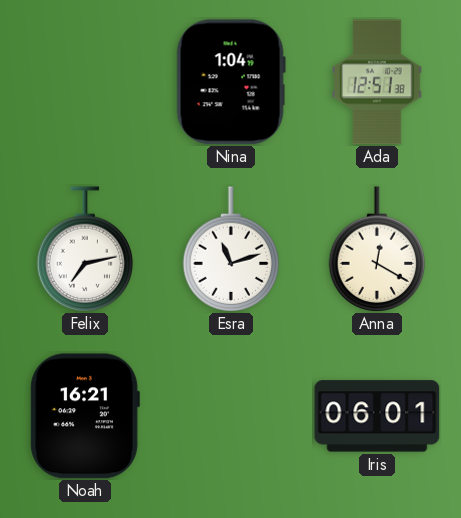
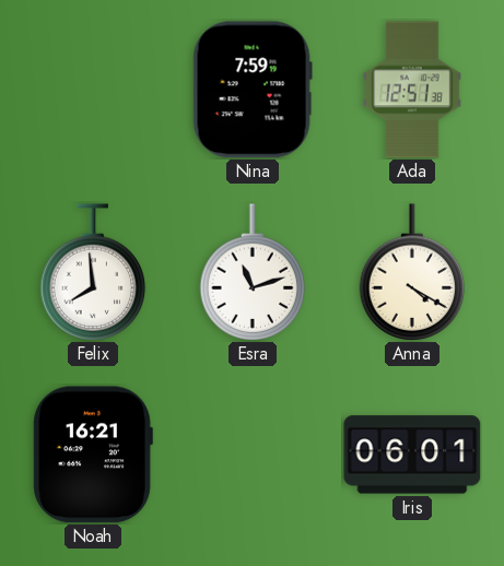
Nina: 1:04 -> 7:59
Felix: 7:13 -> 7:59
Anna: 12:20 -> 4:20
